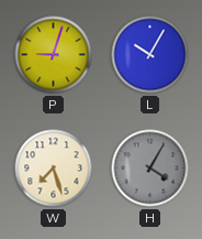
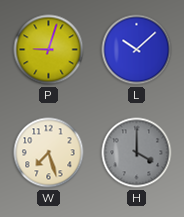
L: 10:05 -> 10:08
H: 4:05 -> 4:00
